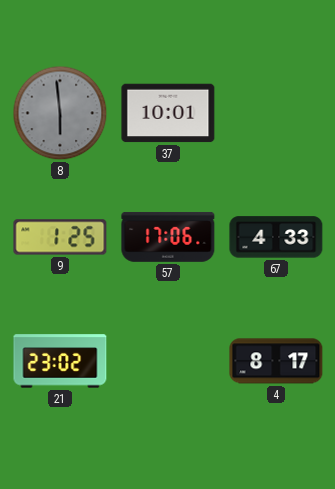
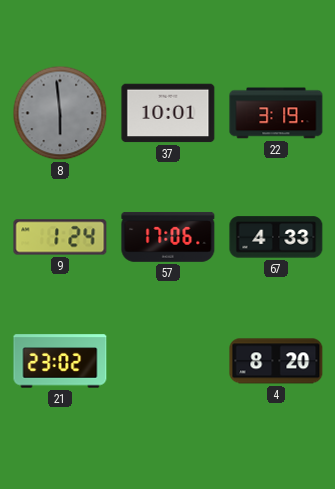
22: none -> 3:19
9: 1:25 -> 1:24
4: 8:17 -> 8:20
